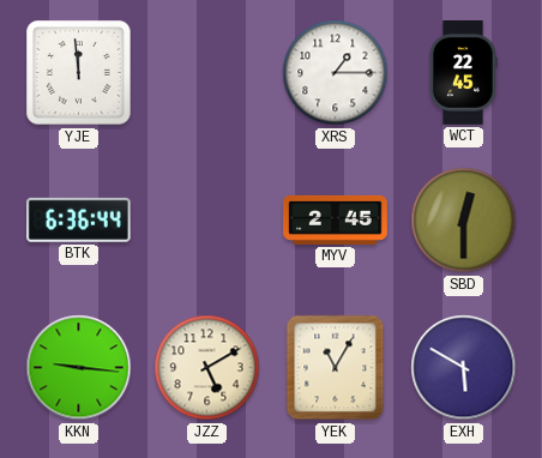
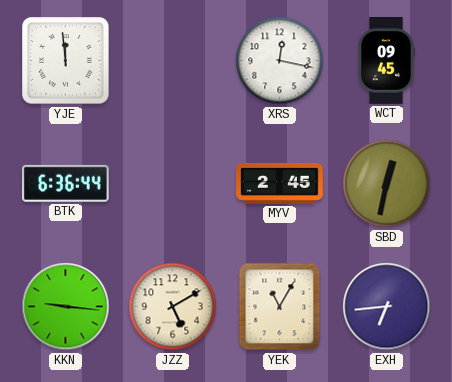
XRS: 1:15 -> 12:17
WCT: 22:45 -> 09:45
SBD: 12:30 -> 12:32
EXH: 5:50 -> 6:44
